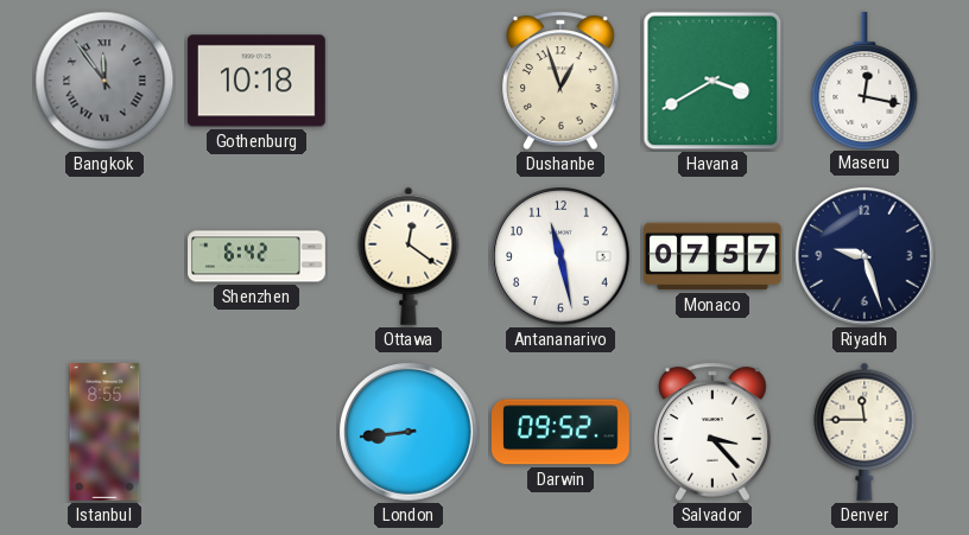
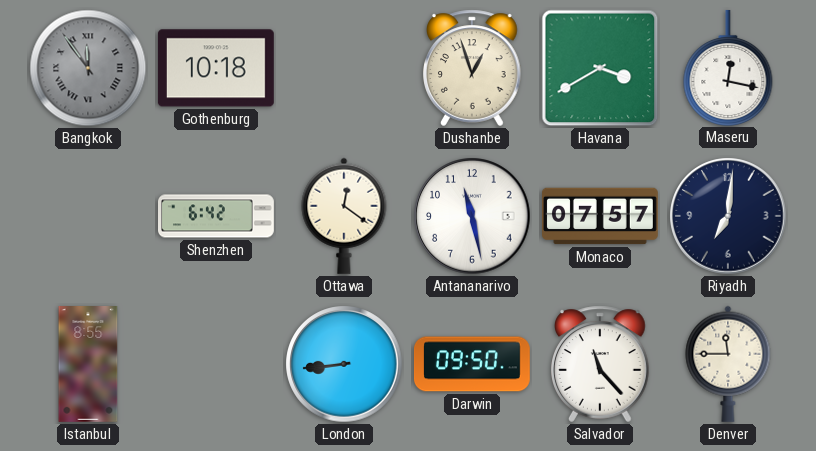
Riyadh: 9:27 -> 7:01
Darwin: 09:52 -> 09:50
Salvador: 3:23 -> 11:23
